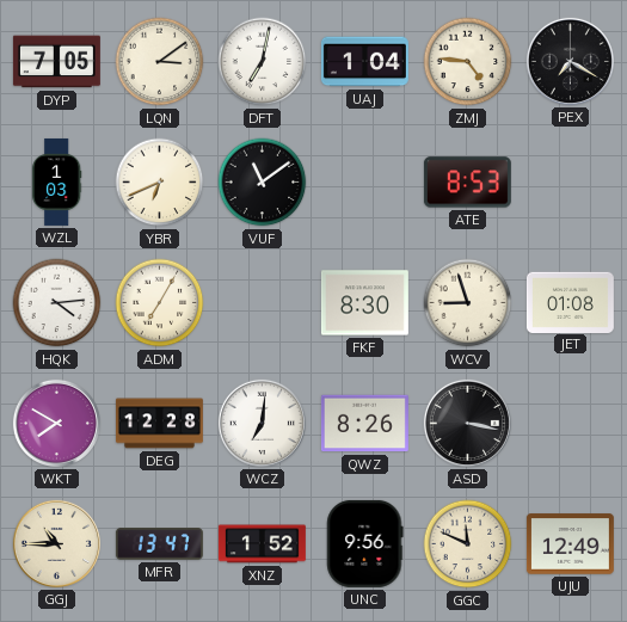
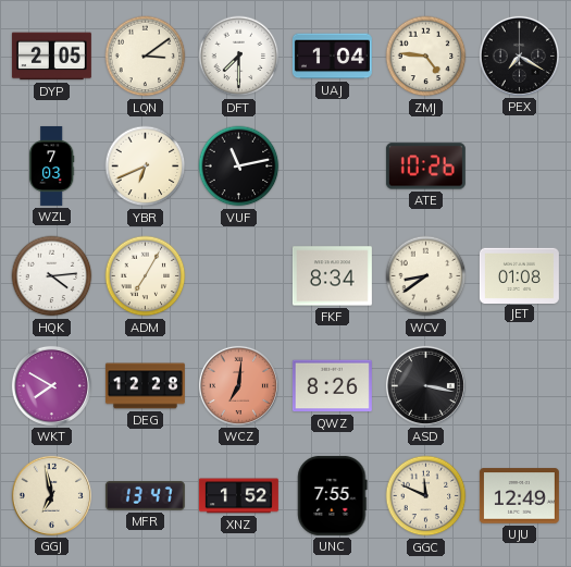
DYP: 7:05 -> 2:05
DFT: 7:02 -> 7:30
WZL: 1:03 -> 7:03
VUF: 11:09 -> 11:13
ATE: 8:53 -> 10:26
FKF: 8:30 -> 8:34
WCV: 8:57 -> 8:39
WCZ dial: white -> salmon
GGJ: 10:45 -> 6:58
UNC: 9:56 -> 7:55
